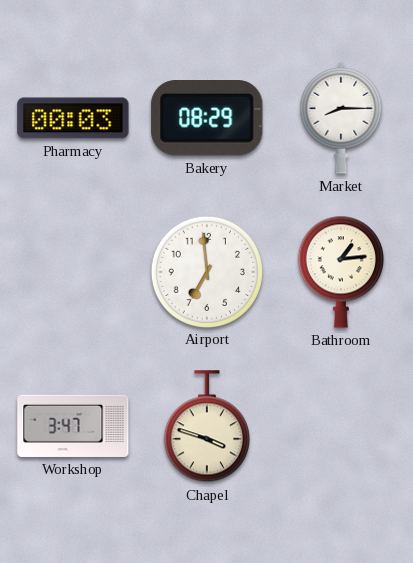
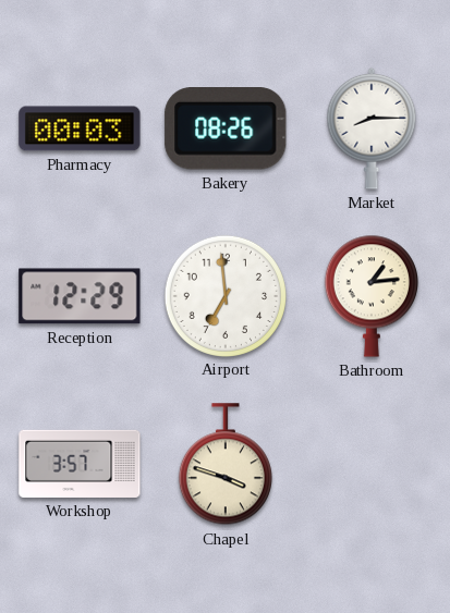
Bakery: 08:29 -> 08:26
Reception: none -> 12:29
Workshop: 3:47 -> 3:57
